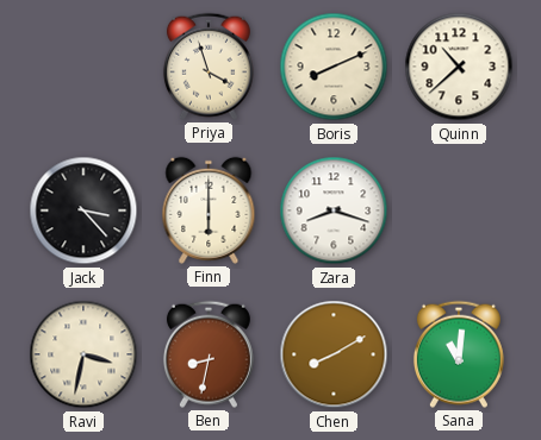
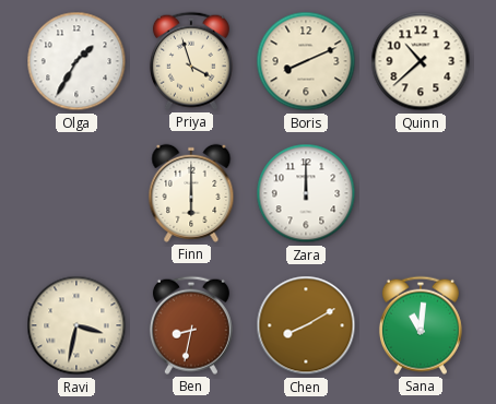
Olga: none -> 1:35
Jack: 3:23 -> none
Zara: 8:18 -> 12:00
